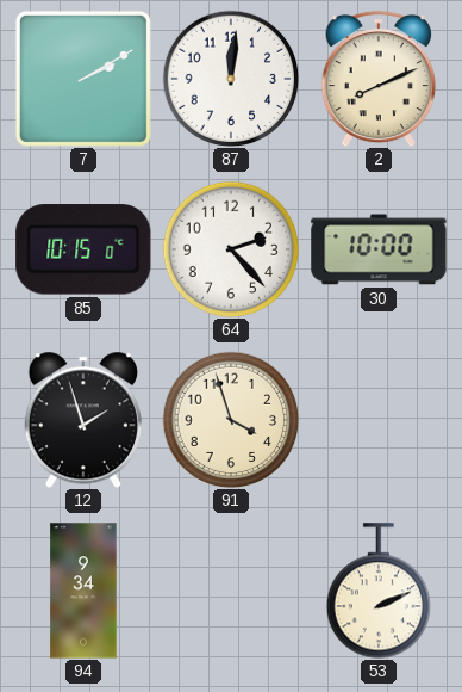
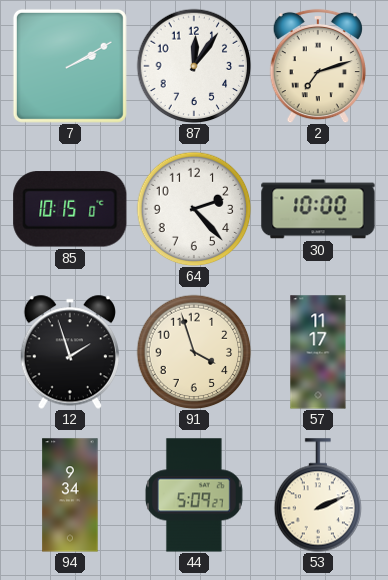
87: 12:01 -> 12:06
2: 8:11 -> 7:12
57: none -> 11:17
44: none -> 5:09
